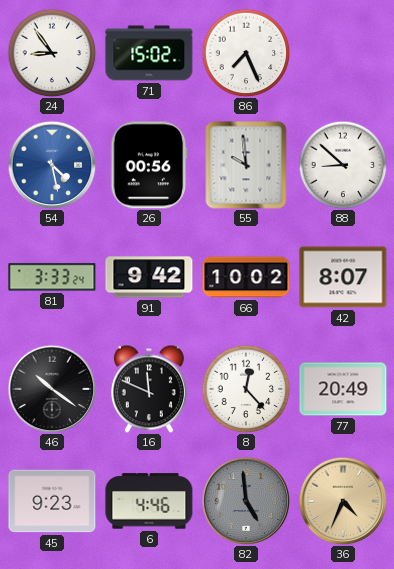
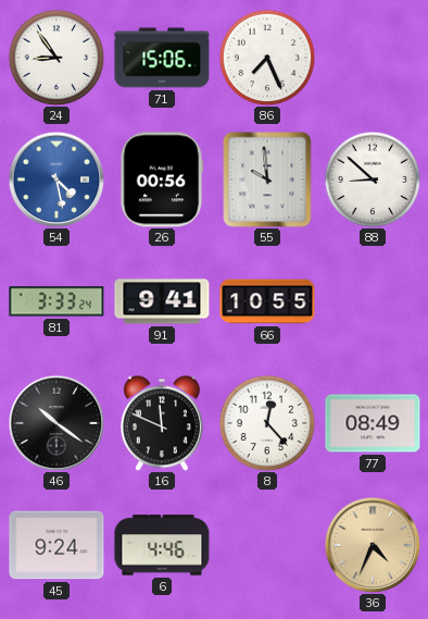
71: 15:02 -> 15:06
91: 9:42 -> 9:41
66: 10:02 -> 10:55
42: 8:07 -> none
77: 20:49 -> 08:49
45: 9:23 -> 9:24
82: 4:59 -> none
